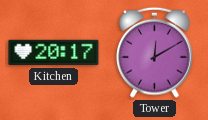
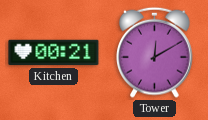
Kitchen: 20:17 -> 00:21
